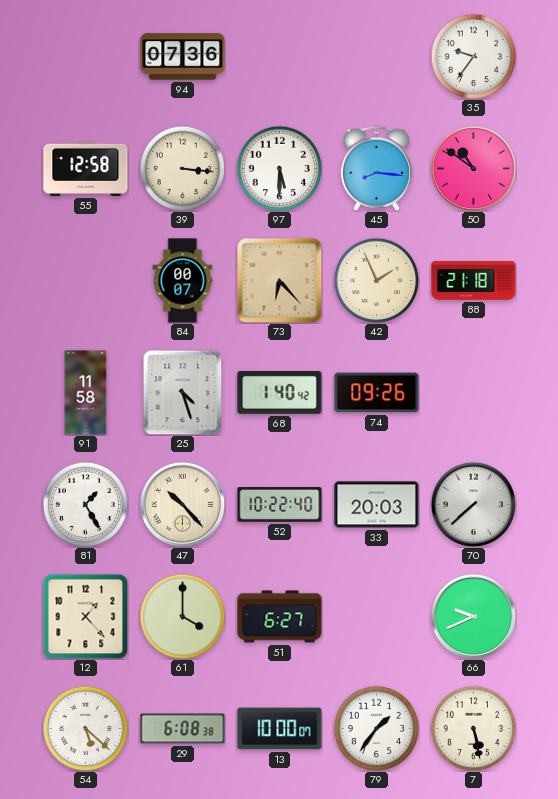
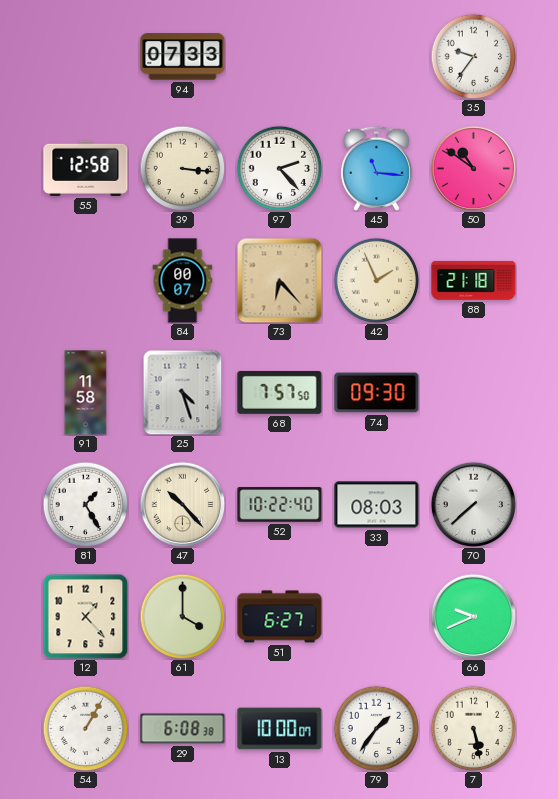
94: 07:36 -> 07:33
97: 5:30 -> 2:23
45: 8:16 -> 11:16
68: 1:40 -> 7:57
74: 09:26 -> 09:30
33: 20:03 -> 08:03
54: 5:22 -> 1:05
